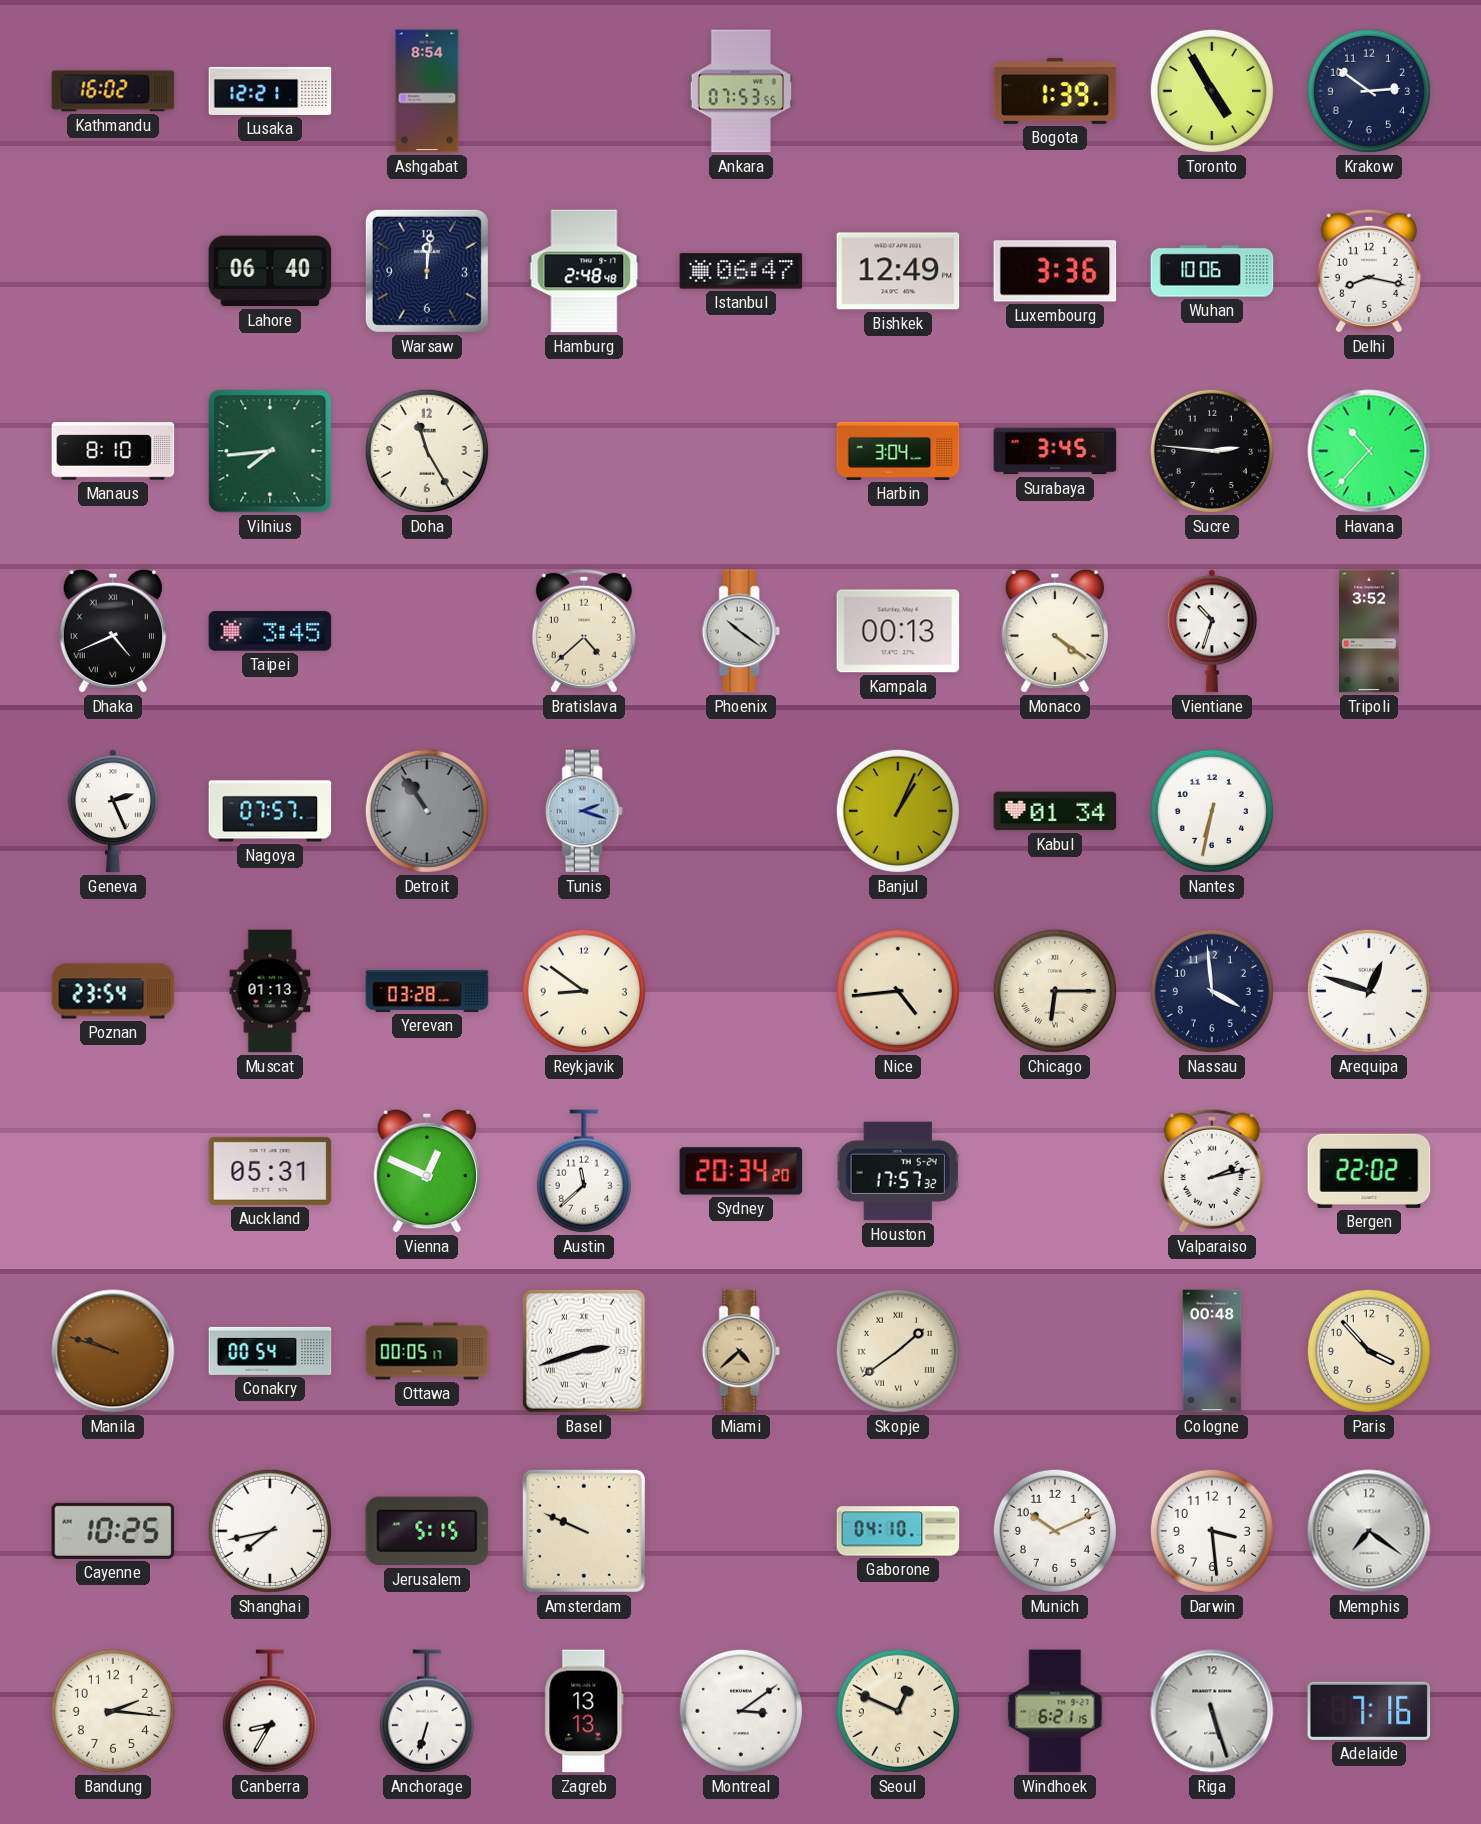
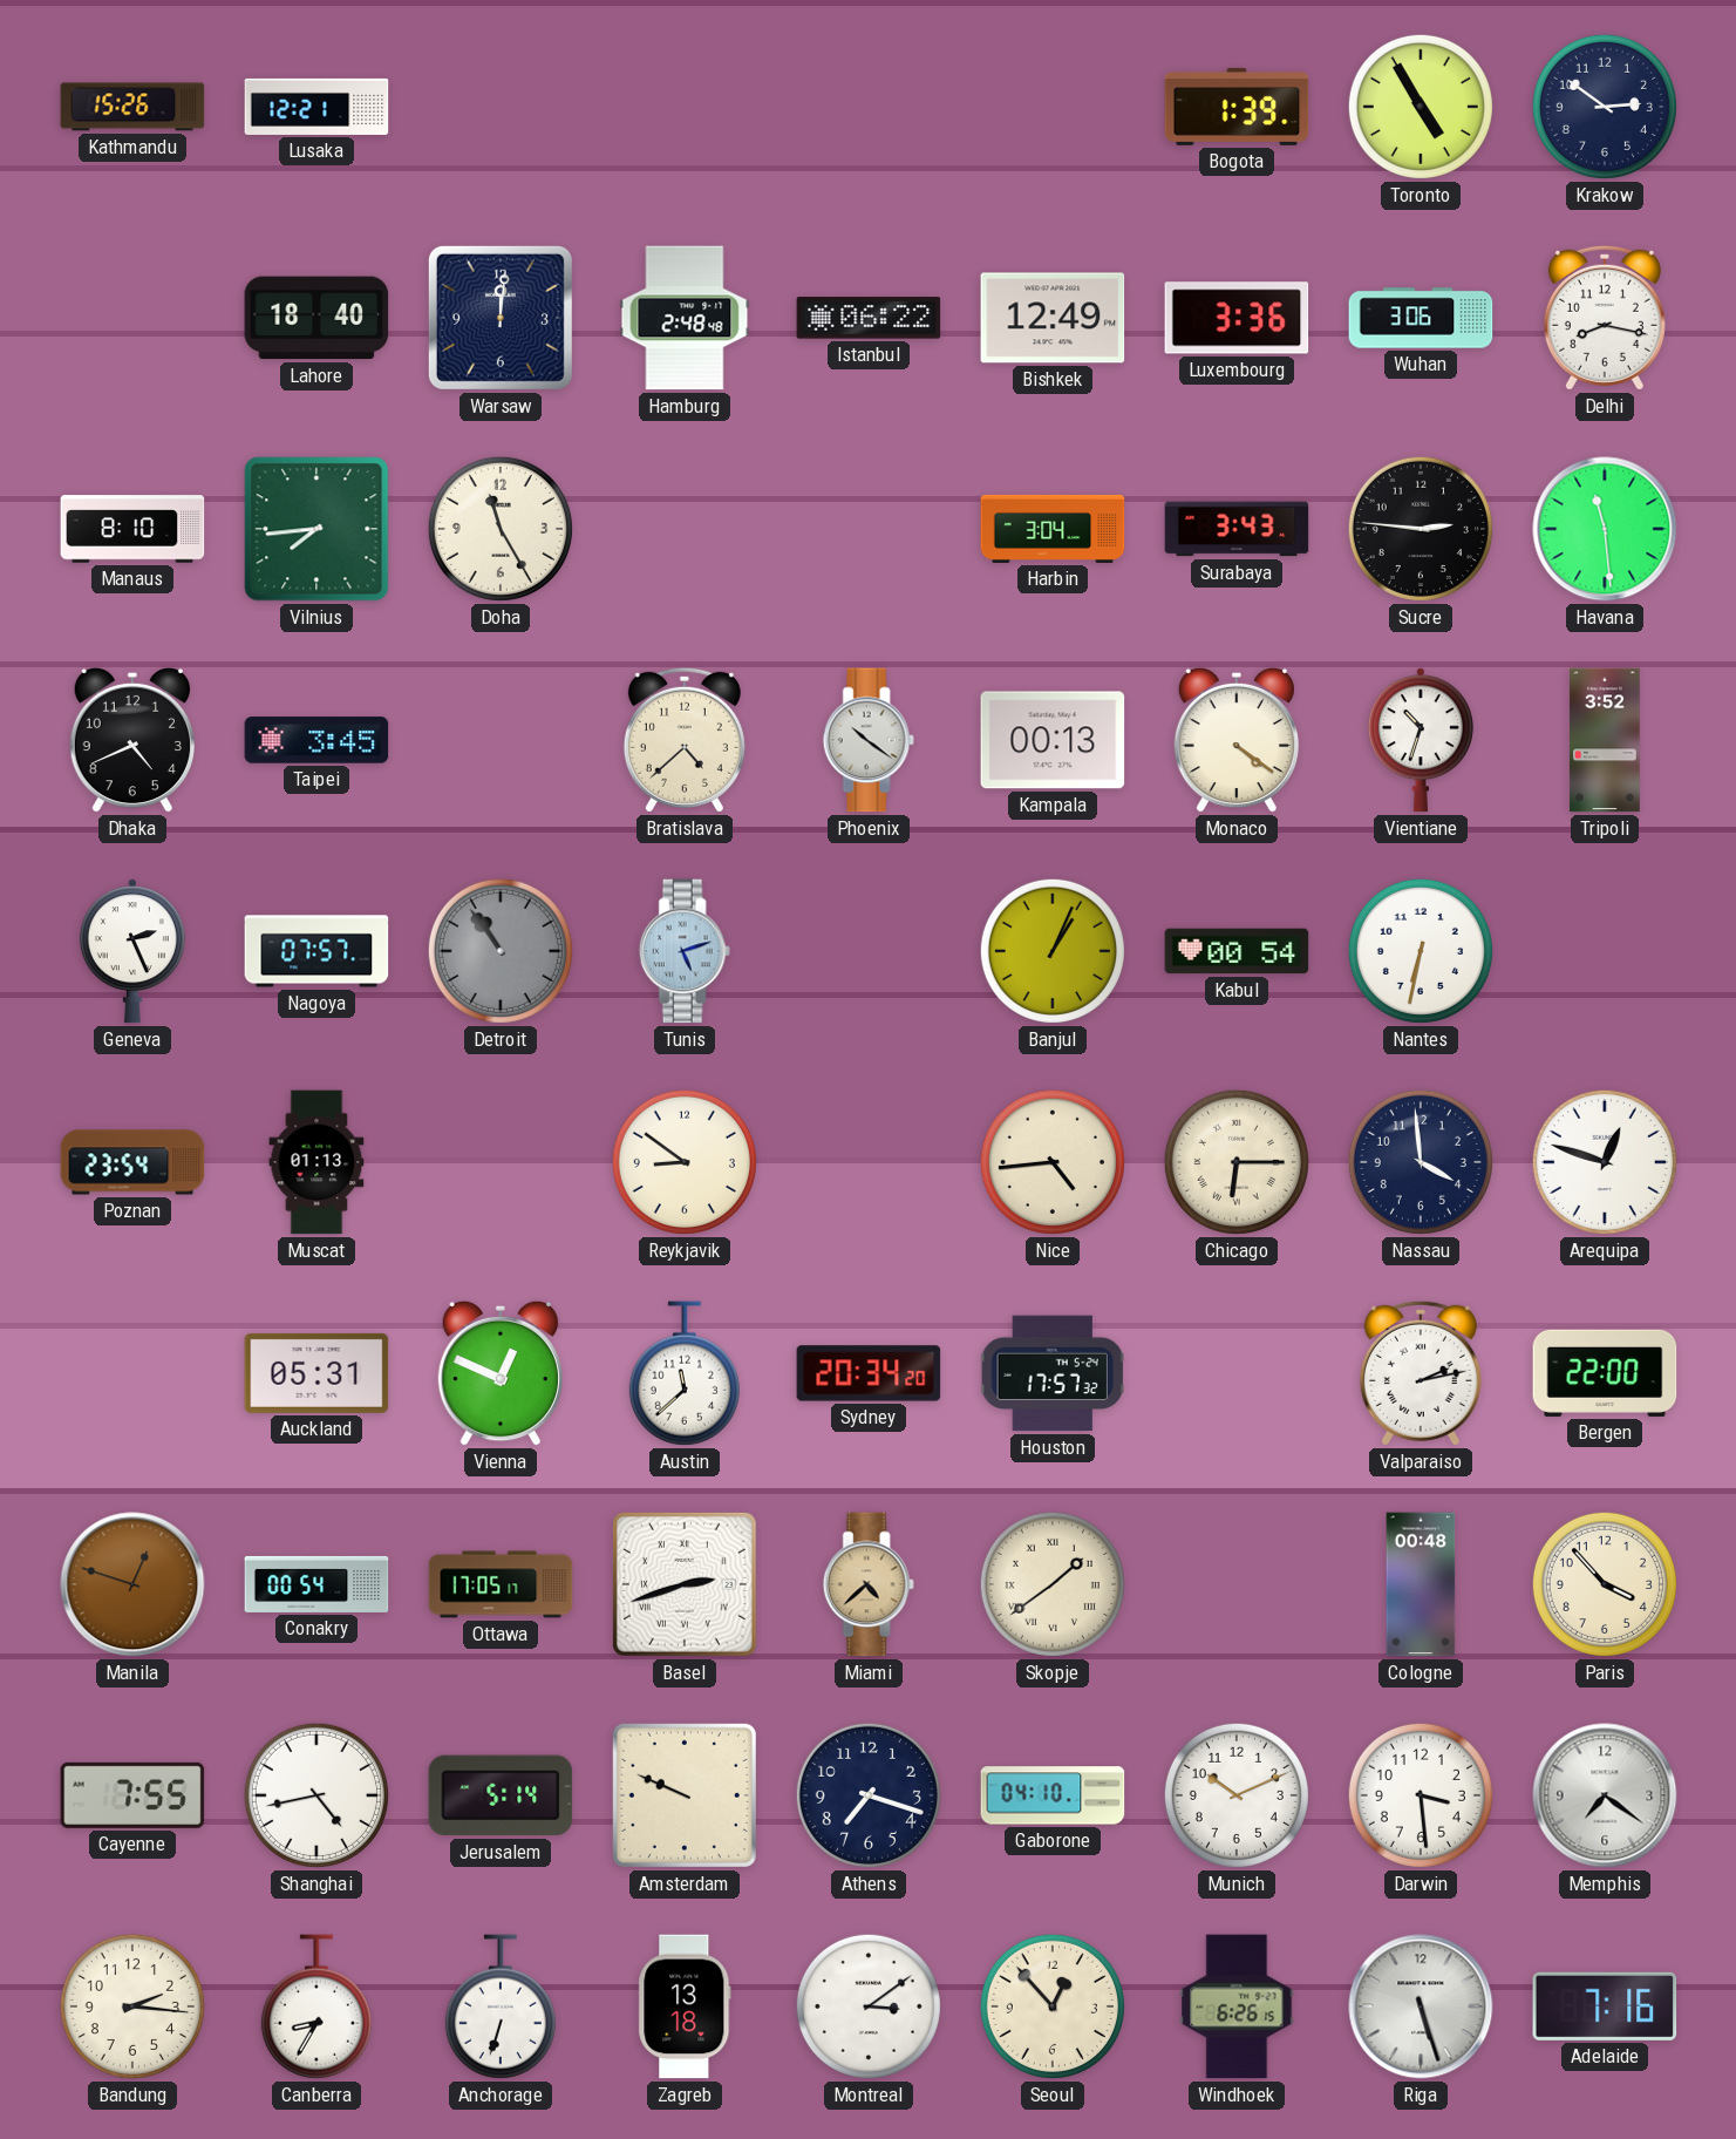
Kathmandu: 16:02 -> 15:26
Ashgabat: 8:54 -> none
Ankara: 07:53 -> none
Lahore: 06:40 -> 18:40
Istanbul: 06:47 -> 06:22
Wuhan: 10:06 -> 3:06
Surabaya: 3:45 -> 3:43
Havana: 10:37 -> 11:29
Dhaka numerals: Roman -> Arabic
Tunis: 2:18 -> 5:12
Kabul: 01:34 -> 00:54
Yerevan: 03:28 -> none
Bergen: 22:02 -> 22:00
Manila: 9:48 -> 12:48
Ottawa: 00:05 -> 17:05
Cayenne: 10:25 -> 7:55
Shanghai: 7:43 -> 4:43
Jerusalem: 5:15 -> 5:14
Athens: none -> 7:18
Zagreb: 13:13 -> 13:18
Seoul: 12:49 -> 12:53
Windhoek: 6:21 -> 6:26
